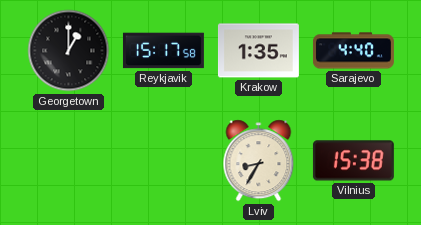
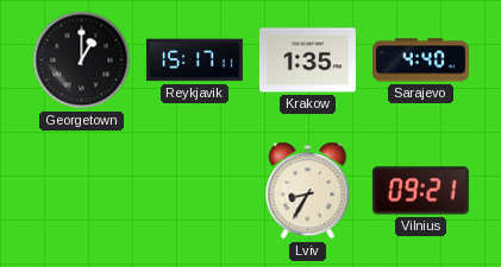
Reykjavik: 15:17:58 -> 15:17:11
Vilnius: 15:38 -> 09:21
